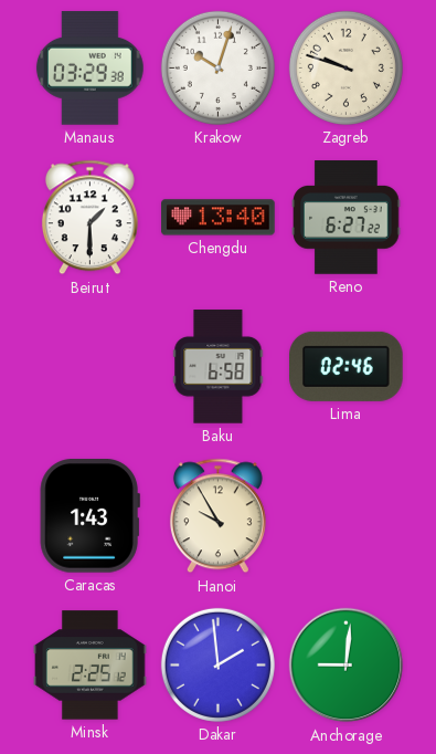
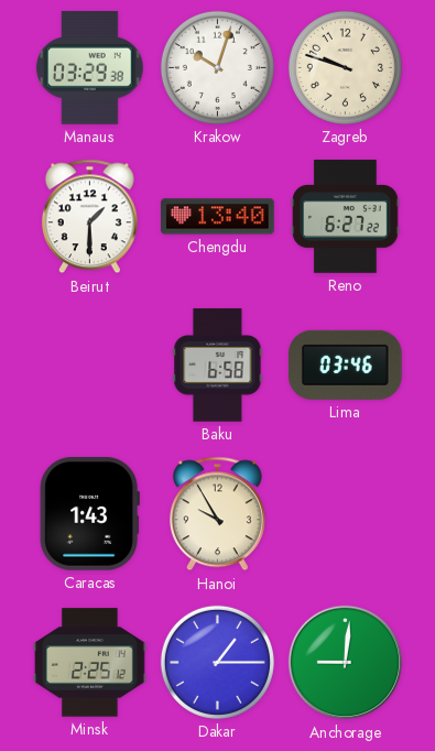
Lima: 02:46 -> 03:46
Dakar: 1:59 -> 1:15
